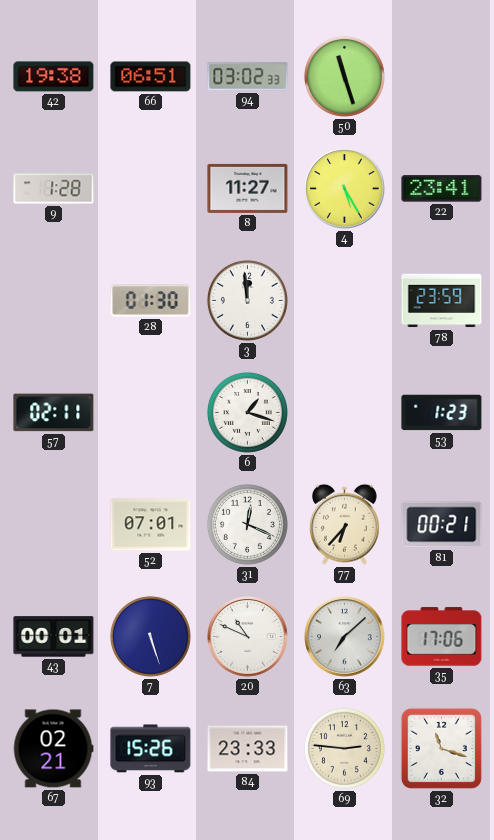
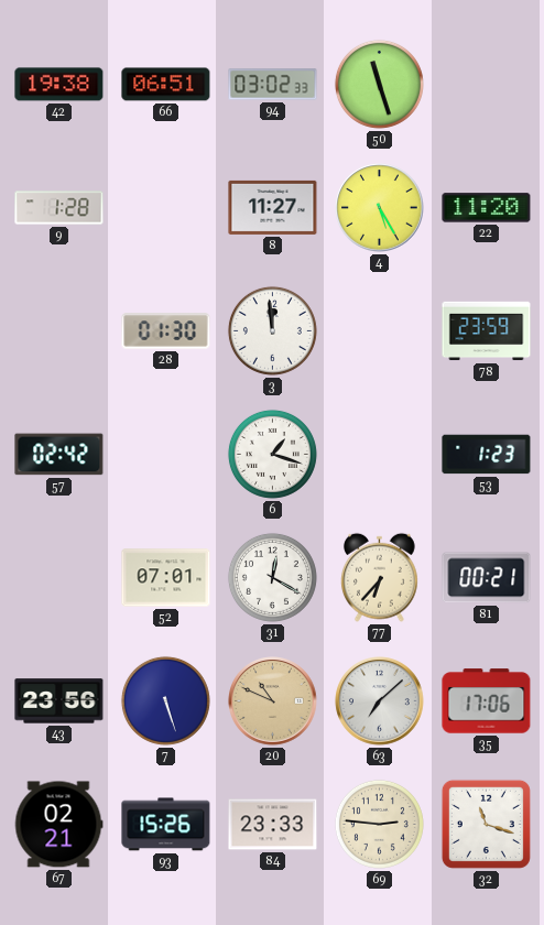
22: 23:41 -> 11:20
57: 02:11 -> 02:42
31: 12:19 -> 12:20
43: 00:01 -> 23:56
20 dial: white -> champagne
